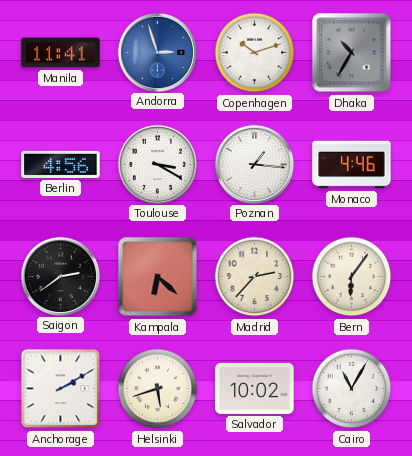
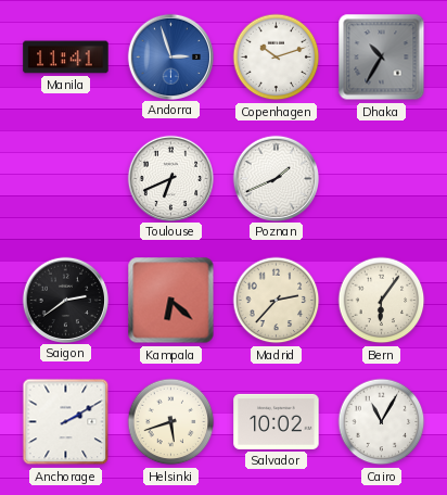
Berlin: 4:56 -> none
Toulouse: 3:20 -> 6:41
Poznan: 1:16 -> 1:41
Monaco: 4:46 -> none
